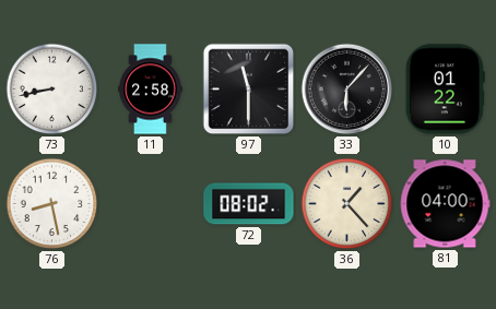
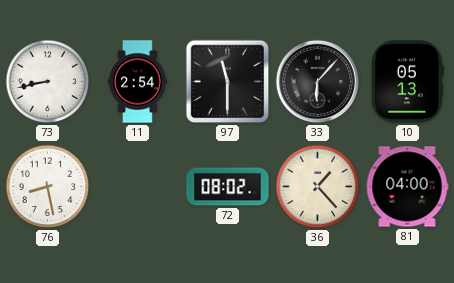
11: 2:58 -> 2:54
10: 01:22 -> 05:13
